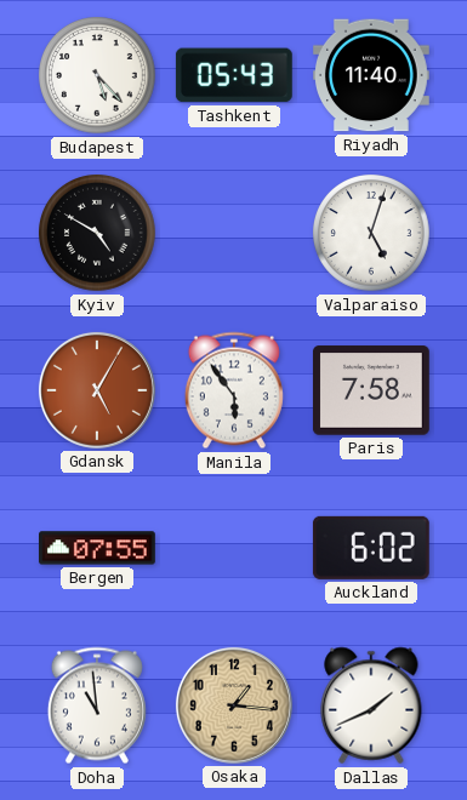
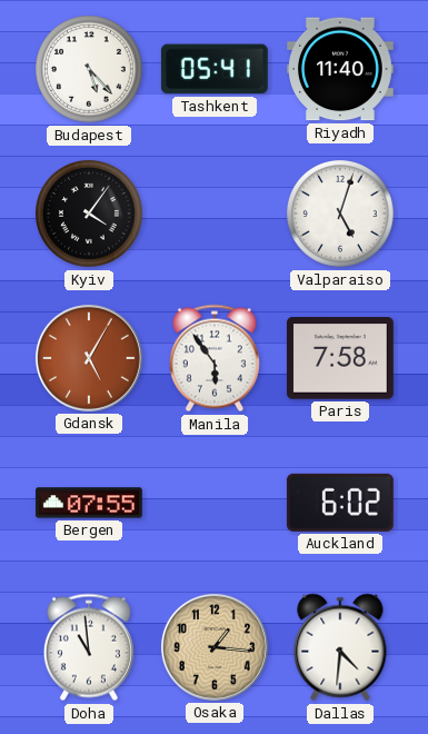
Tashkent: 05:43 -> 05:41
Kyiv: 4:50 -> 4:06
Dallas: 1:41 -> 4:31
